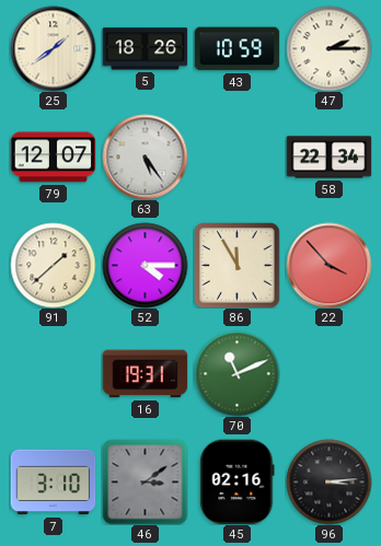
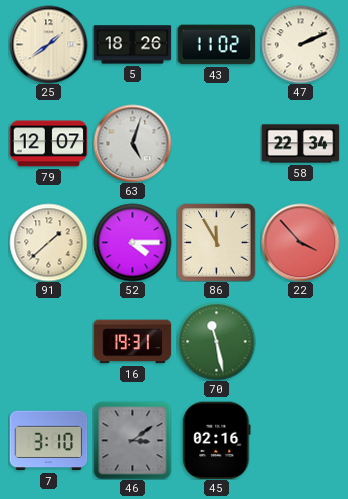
43: 10:59 -> 11:02
47: 2:15 -> 2:11
63: 5:24 -> 5:03
70: 11:11 -> 11:28
96: 3:14 -> none
